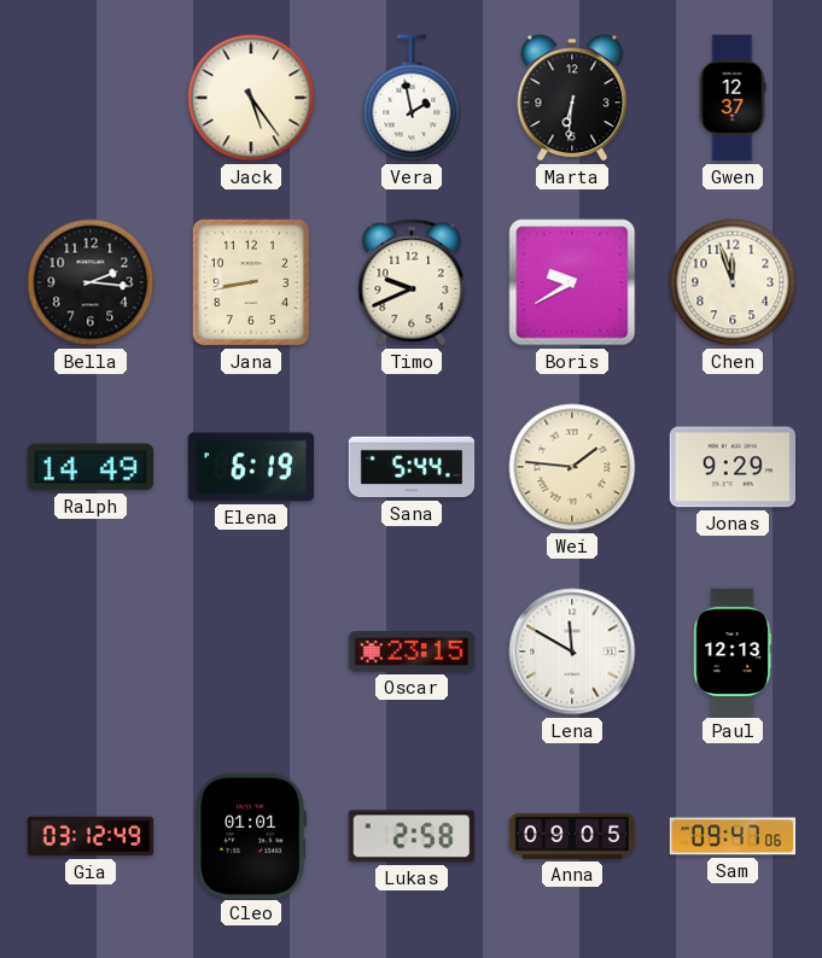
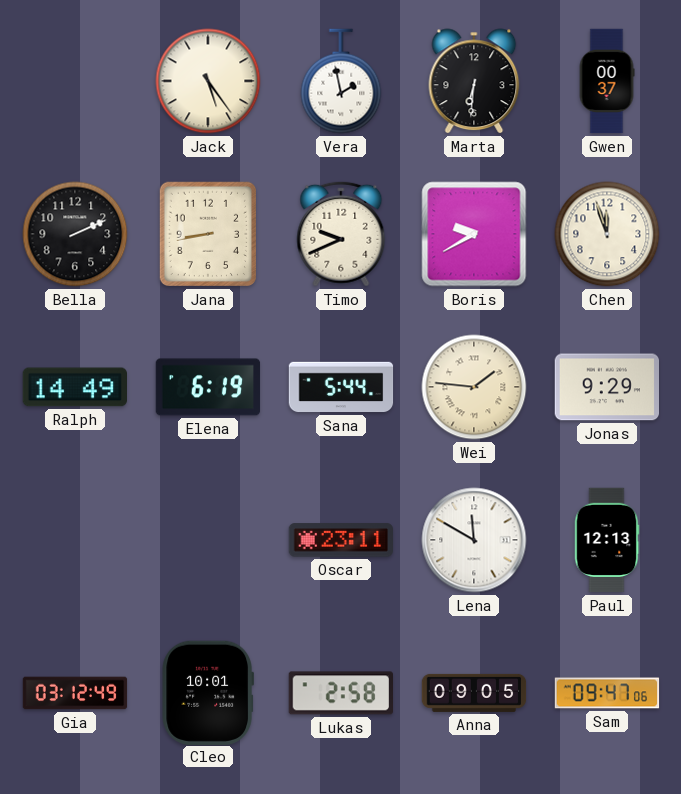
Gwen: 12:37 -> 00:37
Bella: 2:16 -> 2:11
Oscar: 23:15 -> 23:11
Cleo: 01:01 -> 10:01
